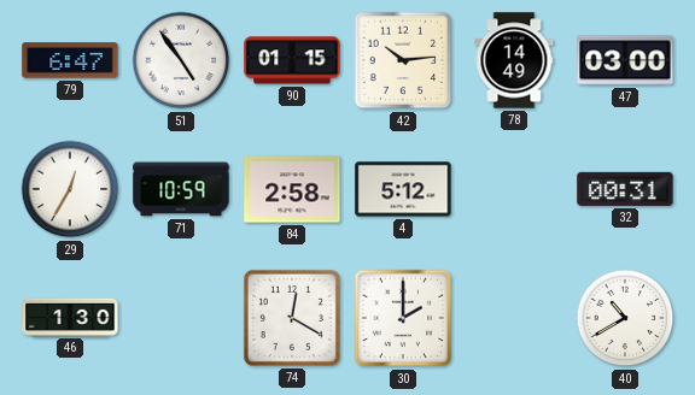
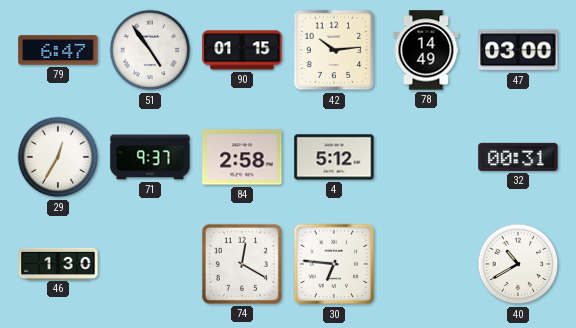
71: 10:59 -> 9:37
30: 2:00 -> 6:46
